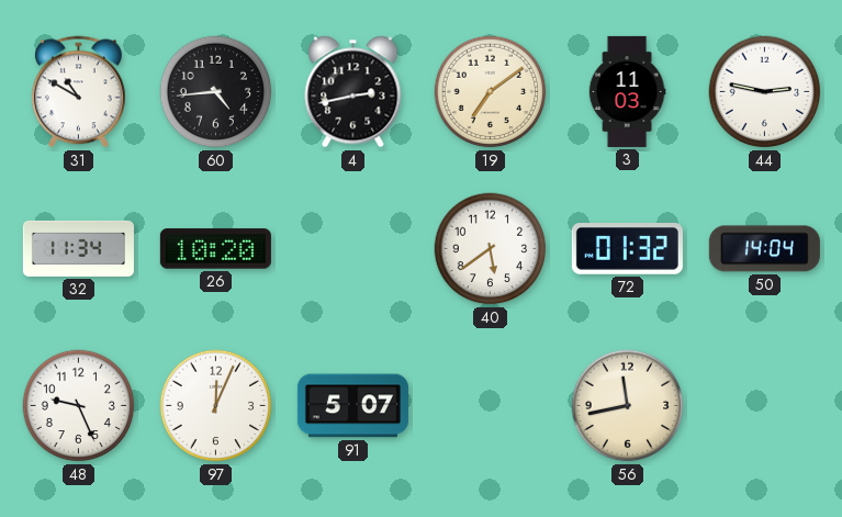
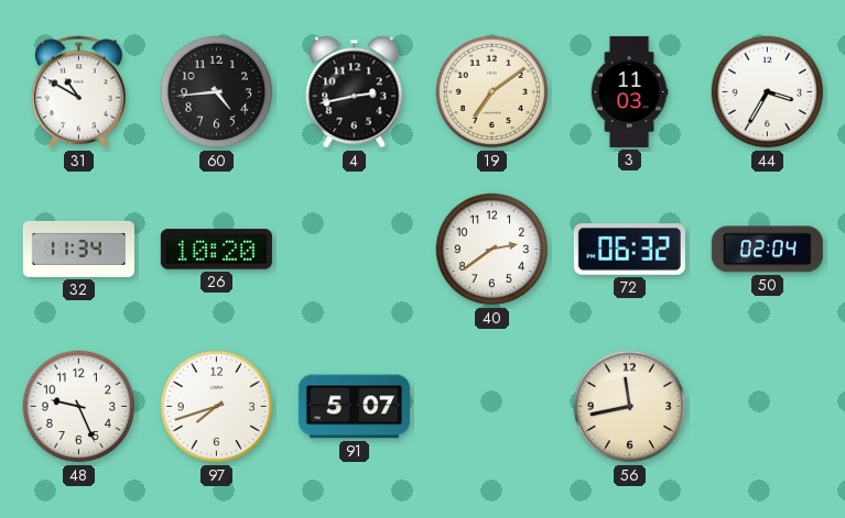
44: 2:47 -> 3:35
40: 5:39 -> 2:39
72: 01:32 -> 06:32
50: 14:04 -> 02:04
97: 12:04 -> 7:42
